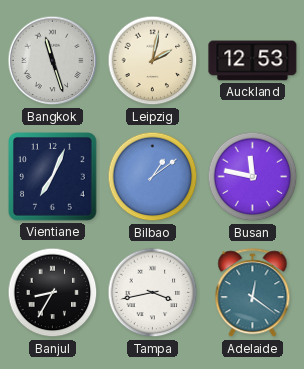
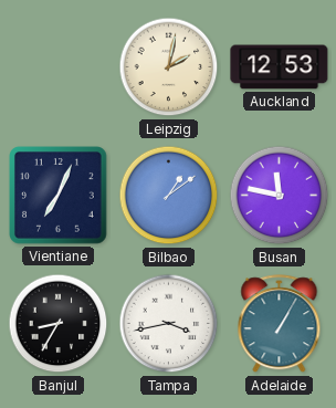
Bangkok: 11:27 -> none
Adelaide: 12:21 -> 1:05
